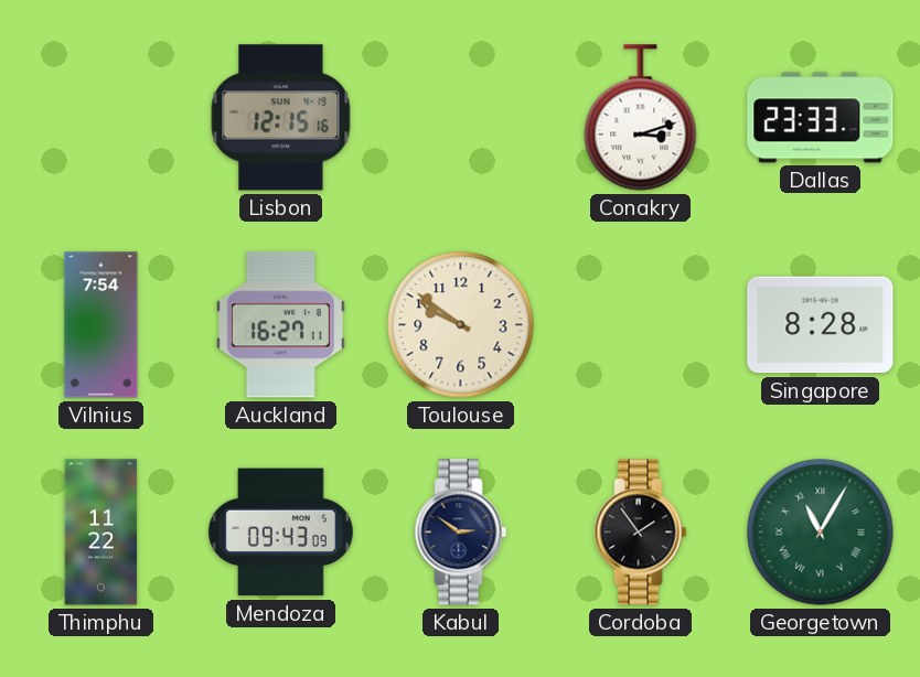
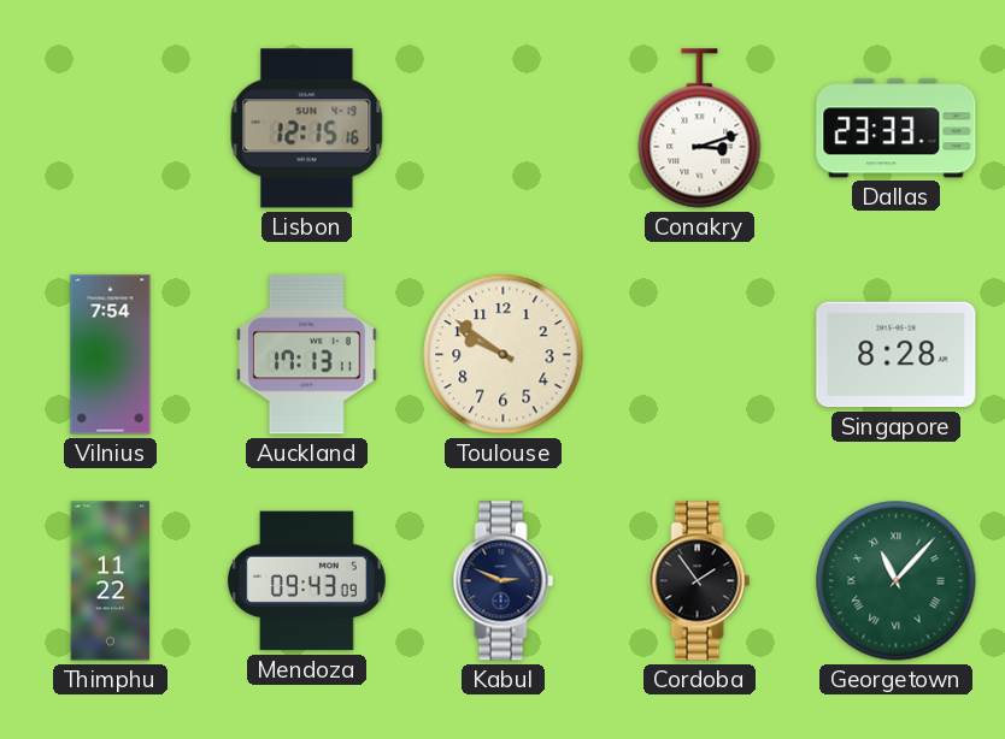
Auckland: 16:27 -> 17:13
Kabul: 2:51 -> 2:49
Georgetown: 11:05 -> 11:07
